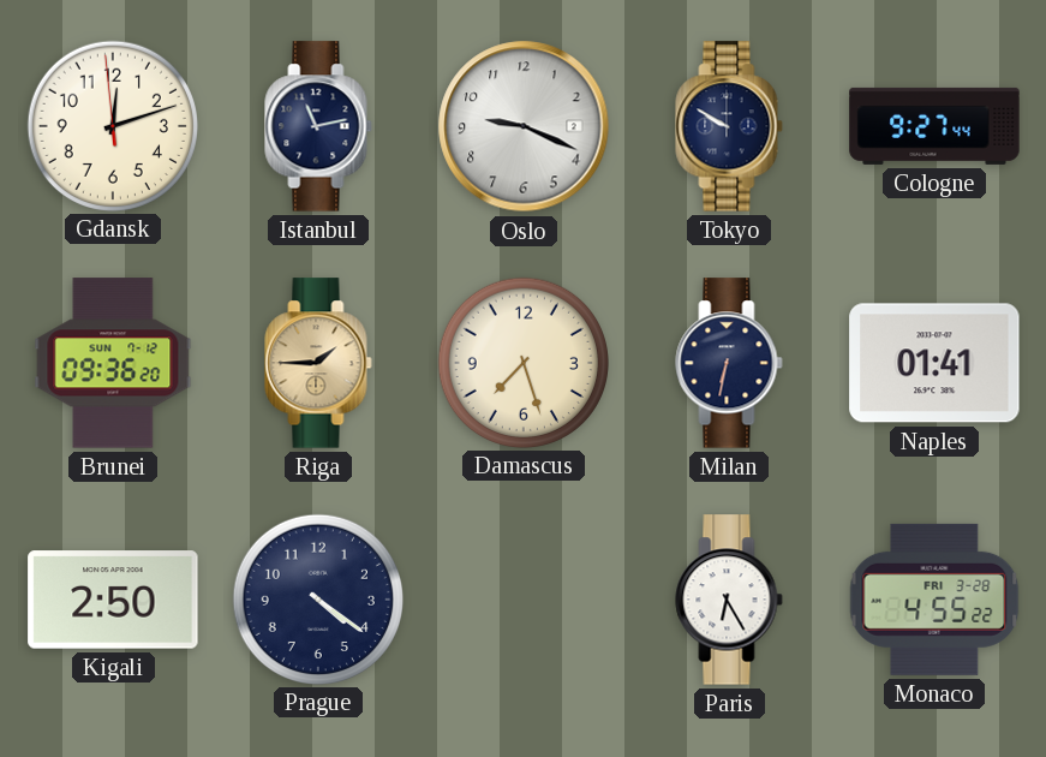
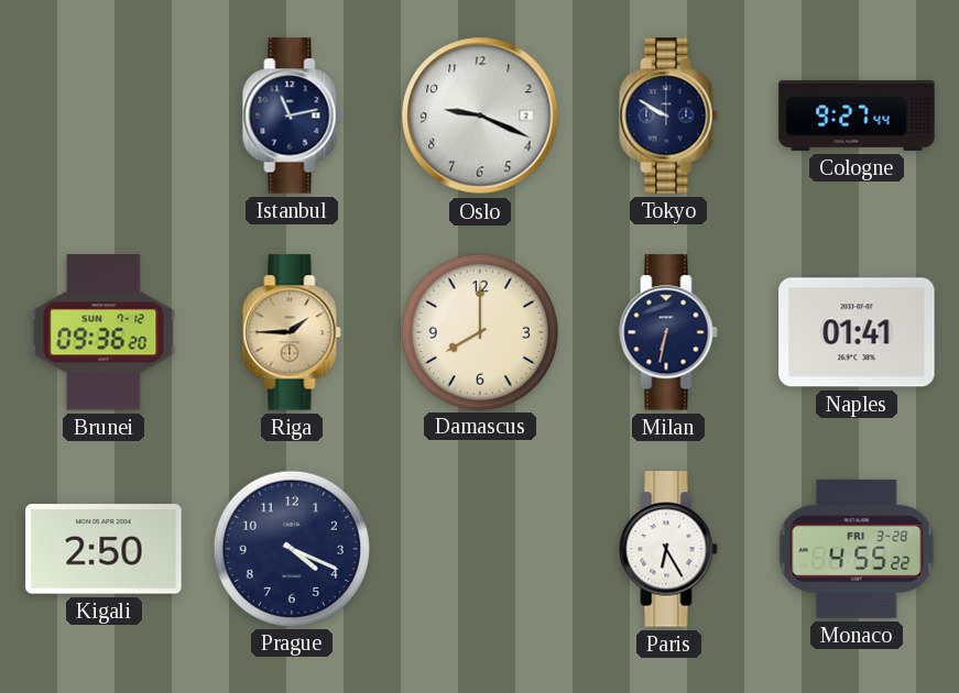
Gdansk: 12:11 -> none
Damascus: 7:27 -> 8:00
Prague: 4:21 -> 4:19
